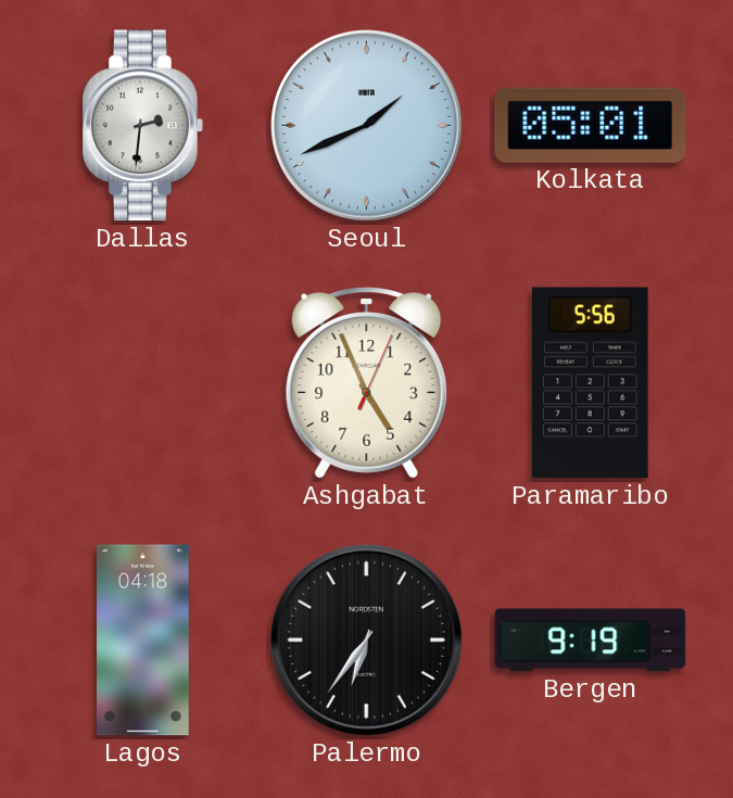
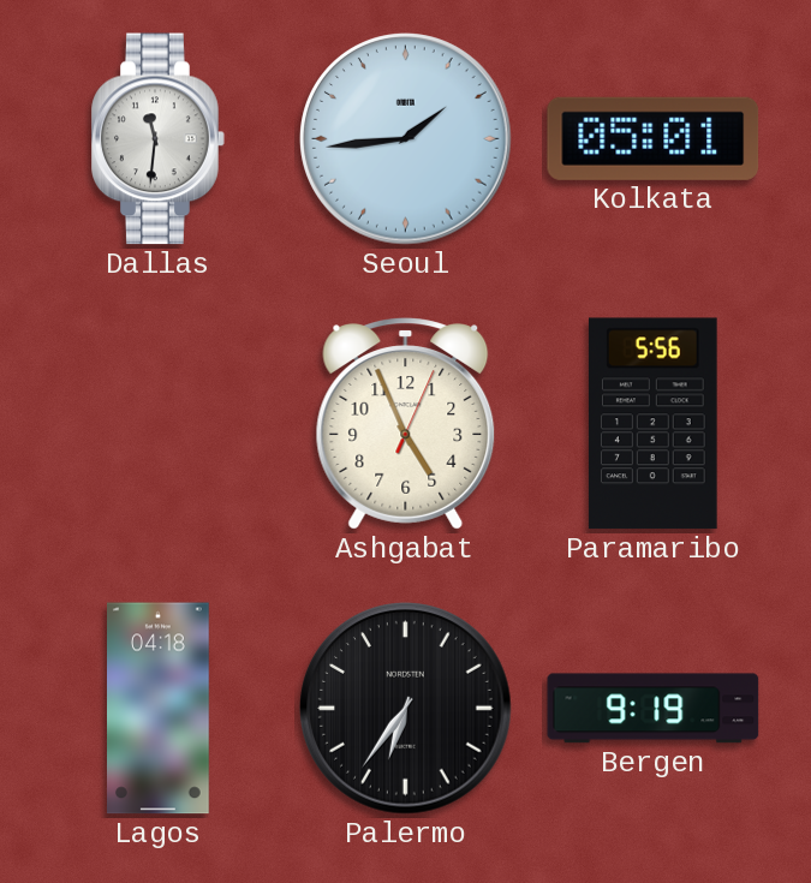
Dallas: 2:31 -> 11:31
Seoul: 1:41 -> 1:44
